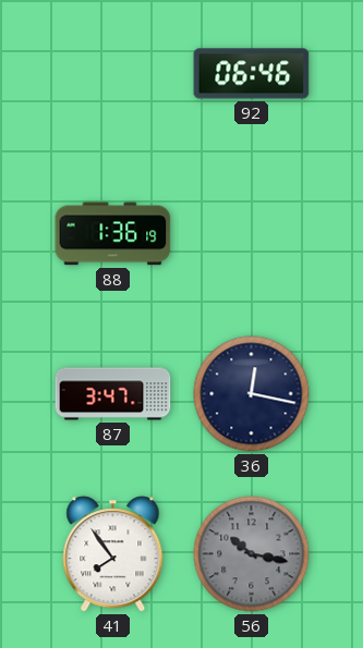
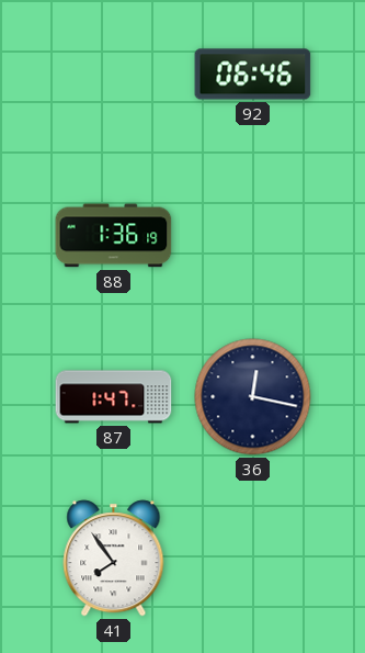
87: 3:47 -> 1:47
56: 10:17 -> none
